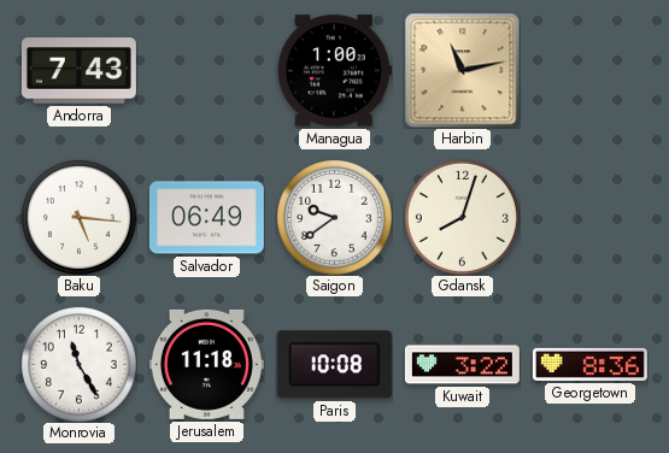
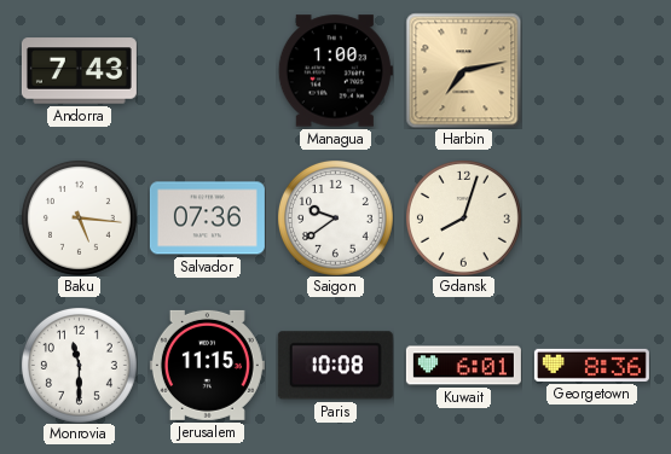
Harbin: 11:13 -> 7:13
Salvador: 06:49 -> 07:36
Monrovia: 11:25 -> 11:30
Jerusalem: 11:18 -> 11:15
Kuwait: 3:22 -> 6:01
